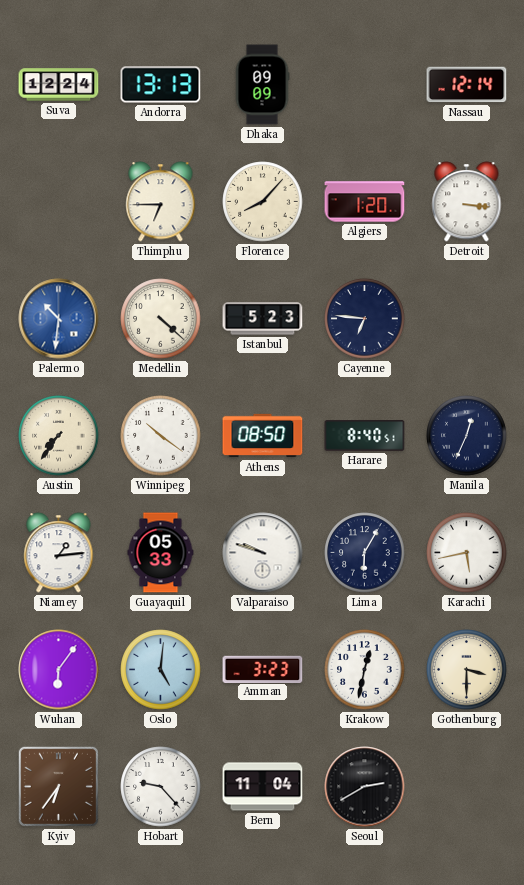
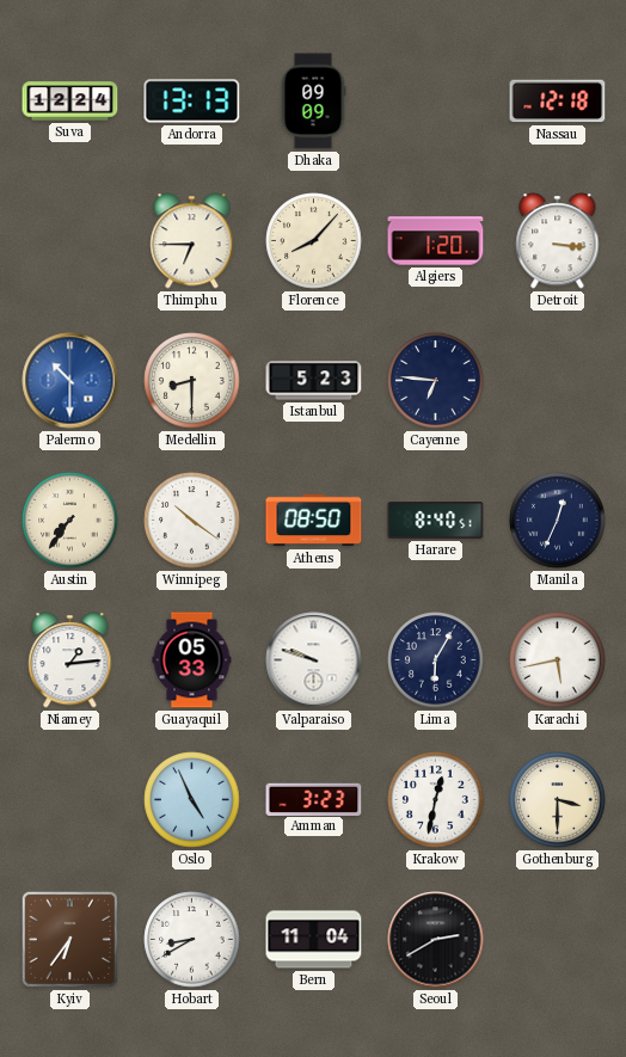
Nassau: 12:14 -> 12:18
Palermo: 10:31 -> 10:30
Medellin: 4:22 -> 8:30
Wuhan: 6:06 -> none
Oslo: 5:01 -> 4:56
Hobart: 9:23 -> 8:40
